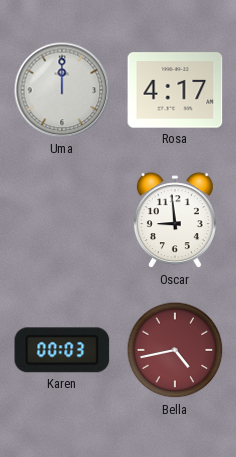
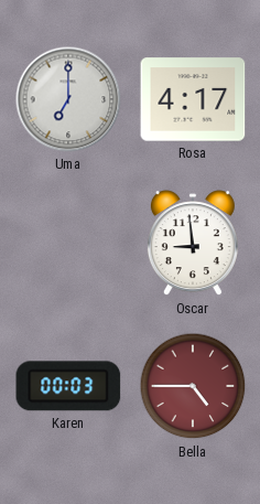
Uma: 12:00 -> 7:00
Bella: 4:43 -> 4:45
